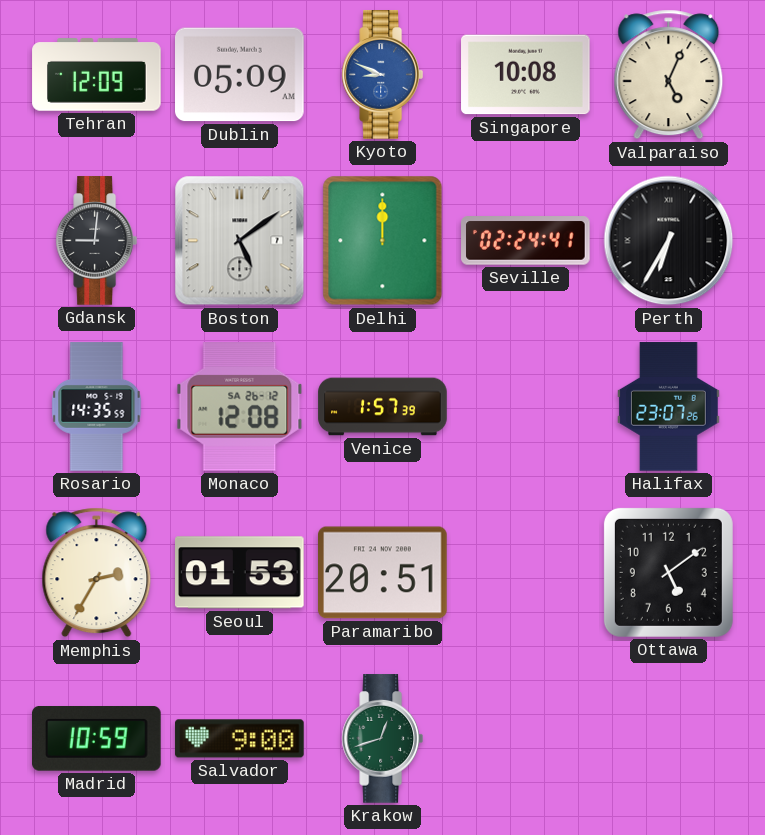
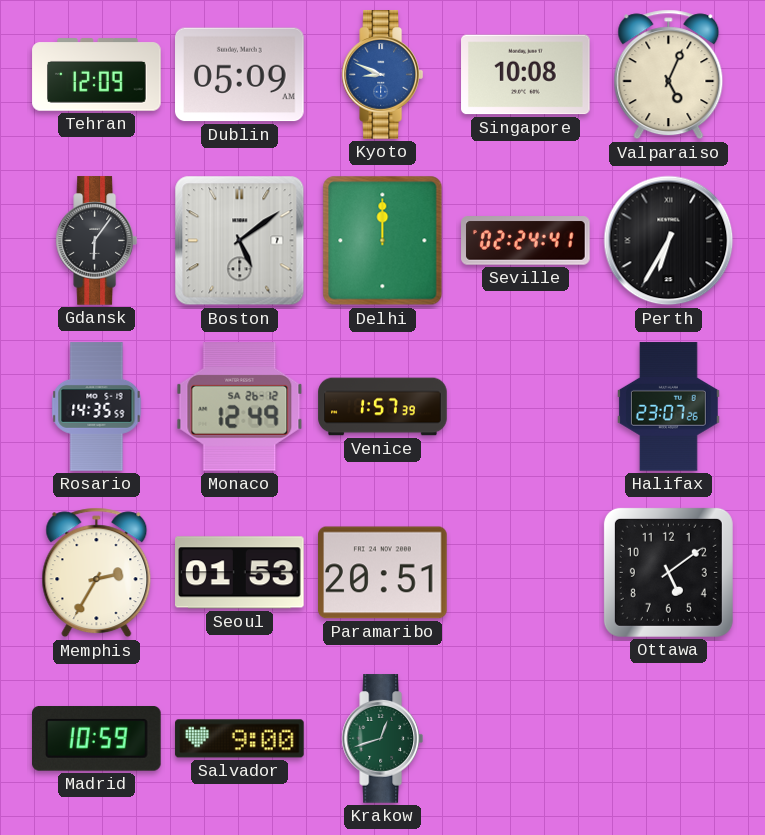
Gdansk: 9:01 -> 6:06
Monaco: 12:08 -> 12:49
